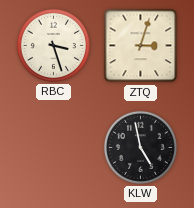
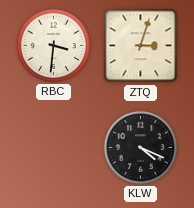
RBC: 3:27 -> 3:31
KLW: 4:58 -> 4:19
